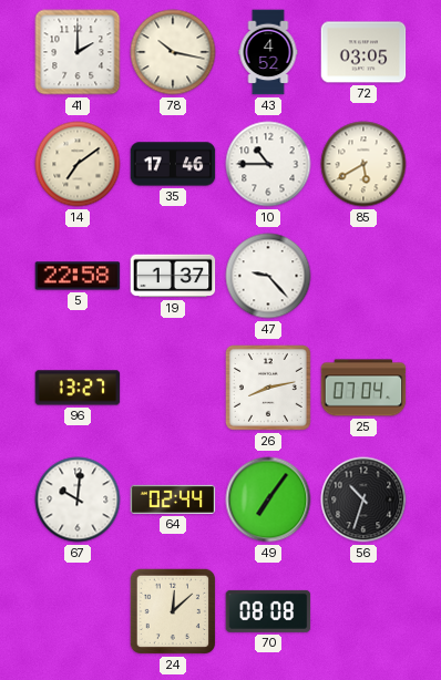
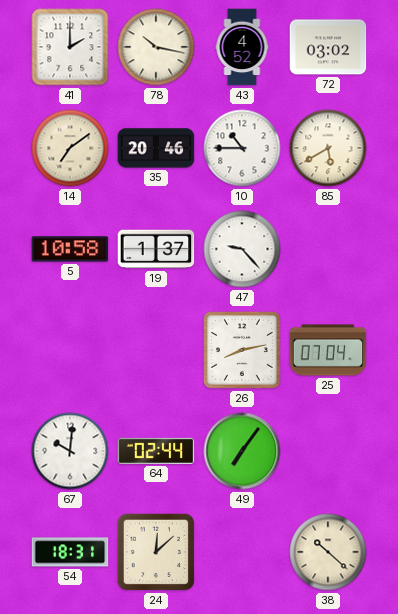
72: 03:05 -> 03:02
35: 17:46 -> 20:46
5: 22:58 -> 10:58
96: 13:27 -> none
56: 10:33 -> none
54: none -> 18:31
70: 08:08 -> none
38: none -> 10:22
